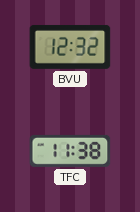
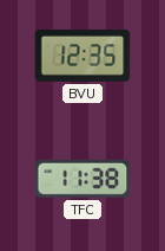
BVU: 12:32 -> 12:35
